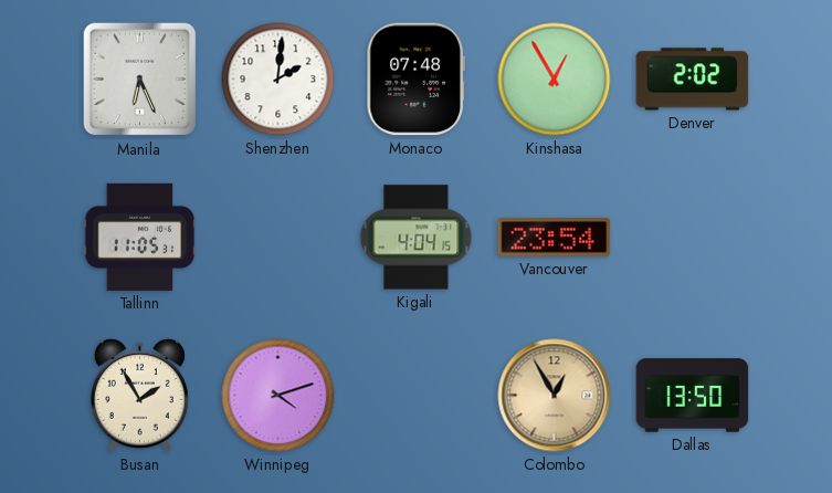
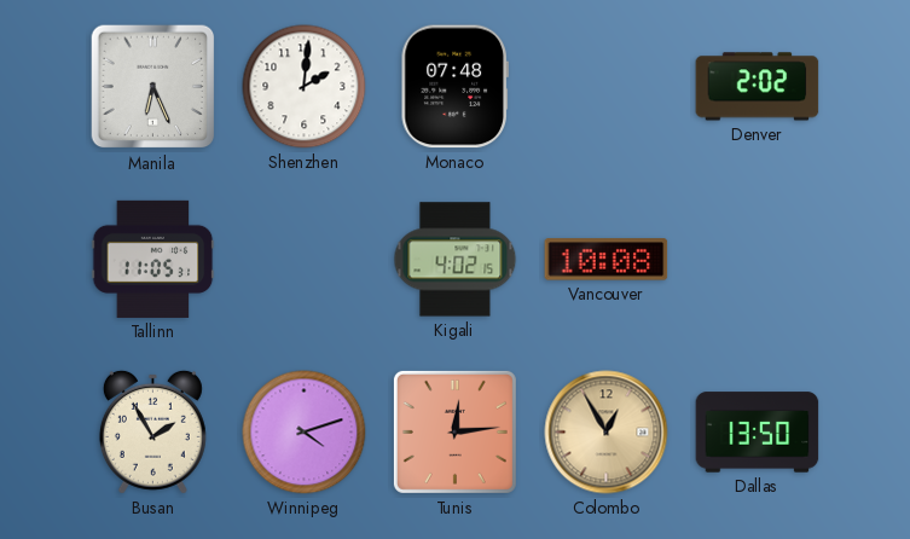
Kinshasa: 12:55 -> none
Kigali: 4:04 -> 4:02
Vancouver: 23:54 -> 10:08
Tunis: none -> 12:14
